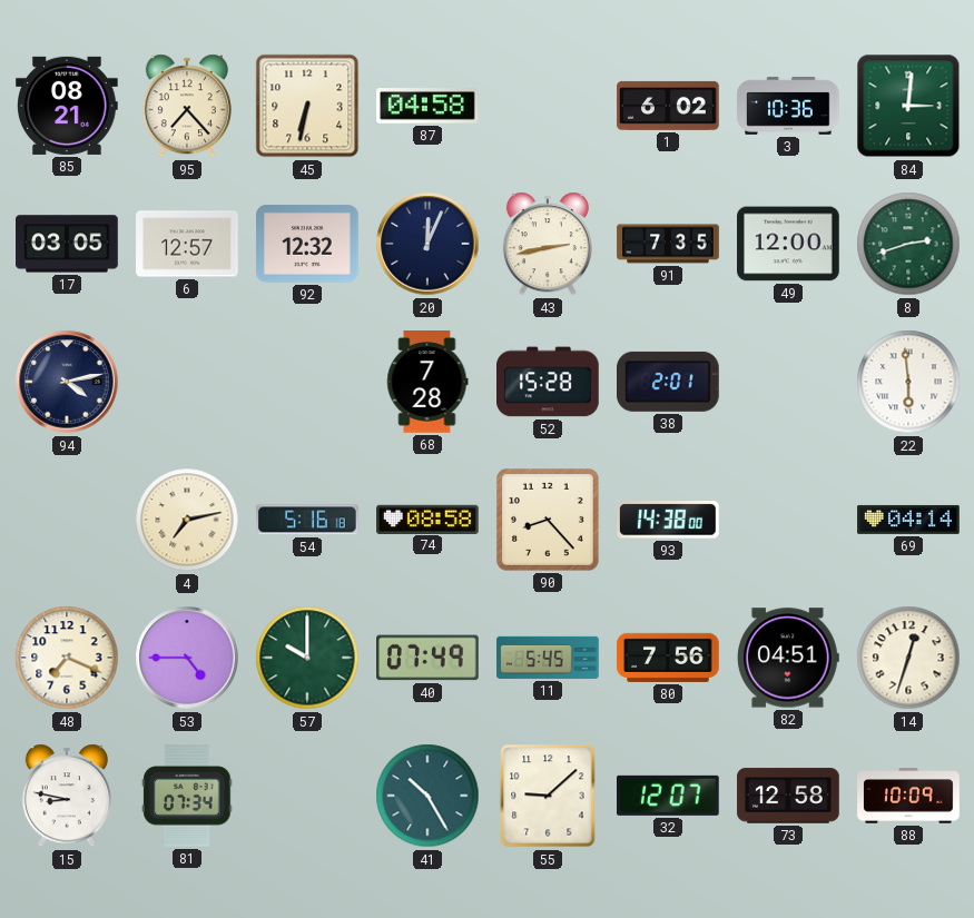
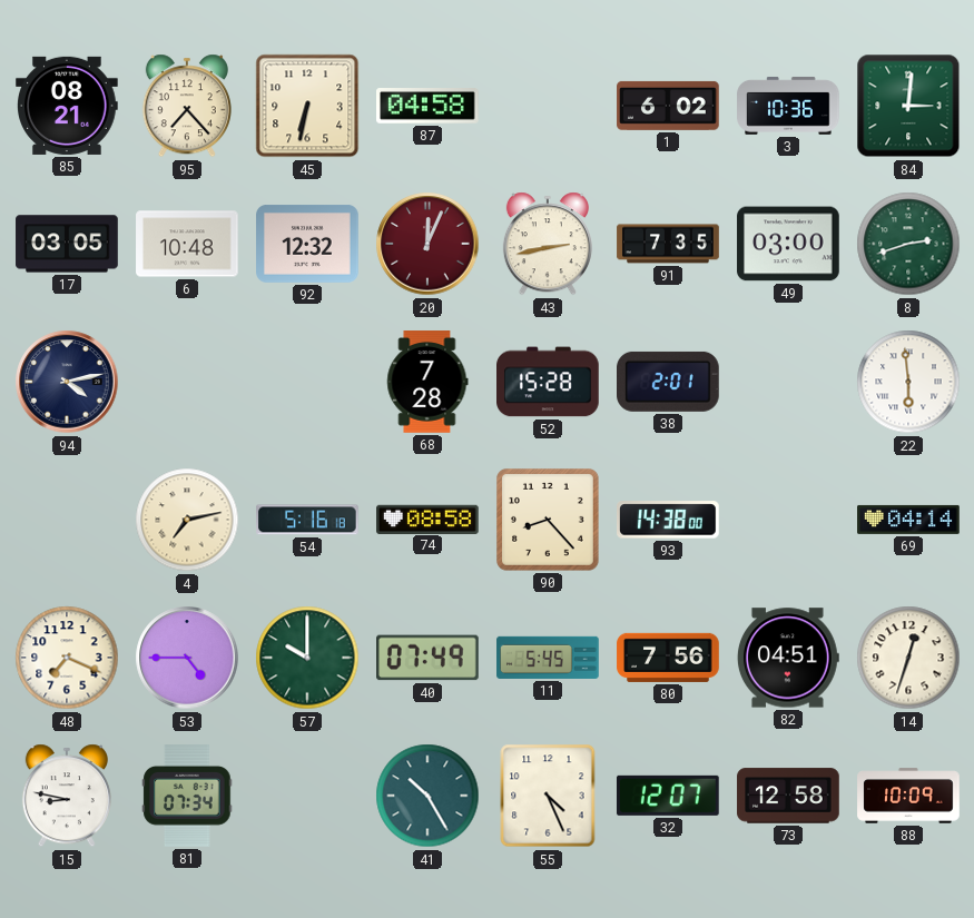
6: 12:57 -> 10:48
20 dial: navy -> burgundy
49: 12:00 -> 03:00
55: 9:08 -> 4:26
